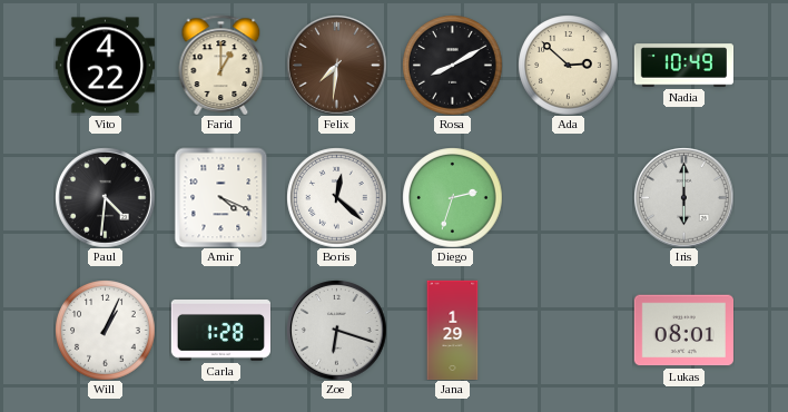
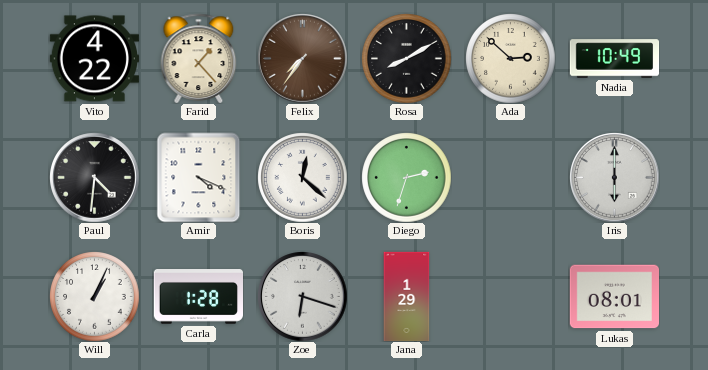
Farid: 1:00 -> 1:23
Felix: 7:31 -> 7:36
